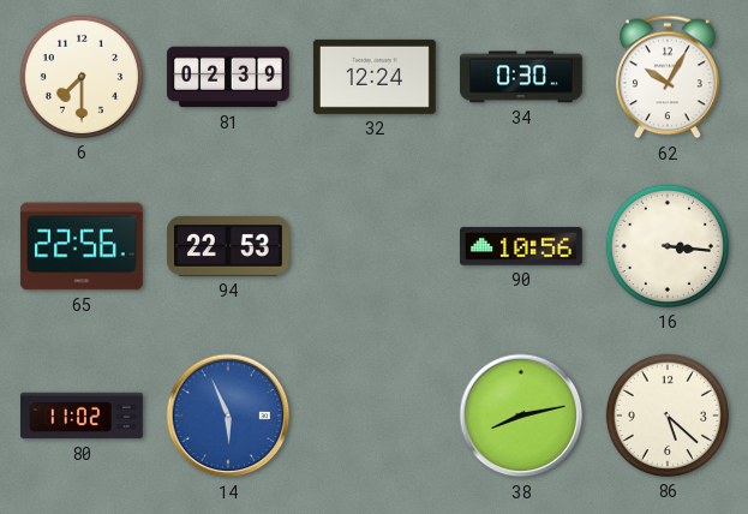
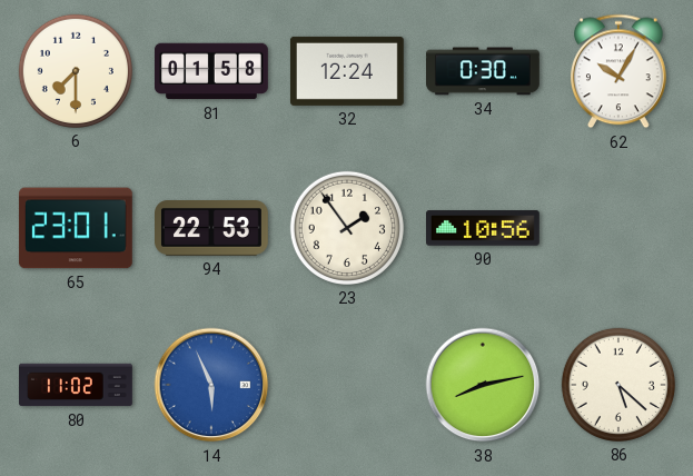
81: 02:39 -> 01:58
65: 22:56 -> 23:01
23: none -> 1:54
16: 3:16 -> none
